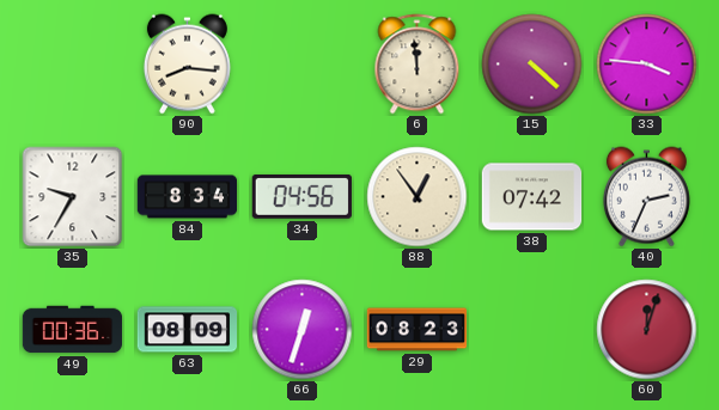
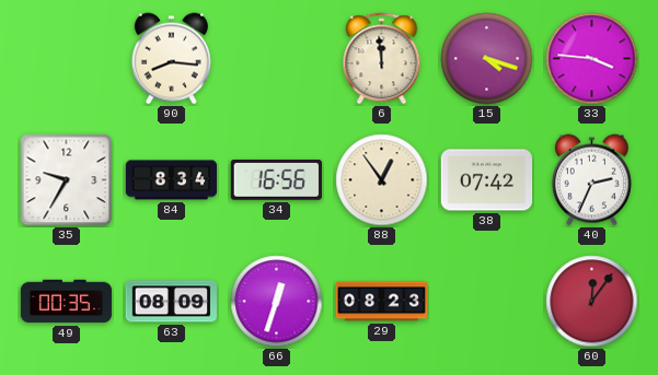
15: 4:22 -> 4:18
34: 04:56 -> 16:56
49: 00:36 -> 00:35
60: 12:03 -> 12:06
